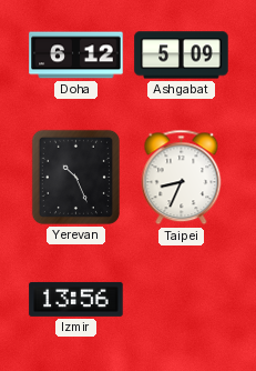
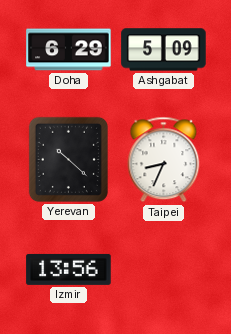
Doha: 6:12 -> 6:29
Yerevan: 10:26 -> 10:22
